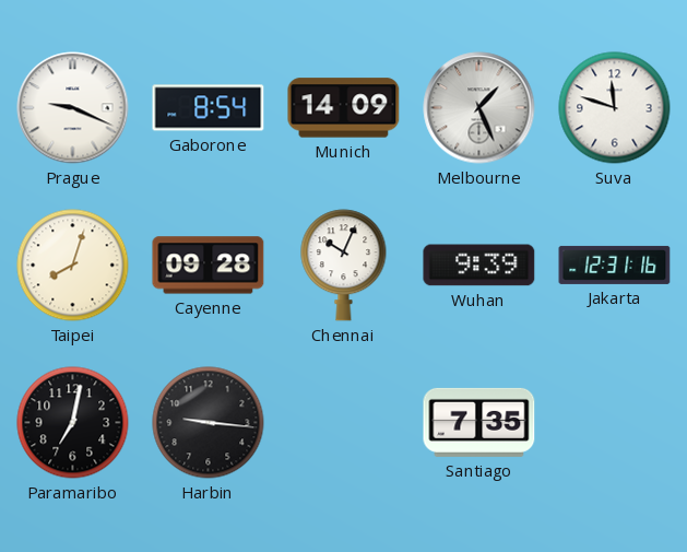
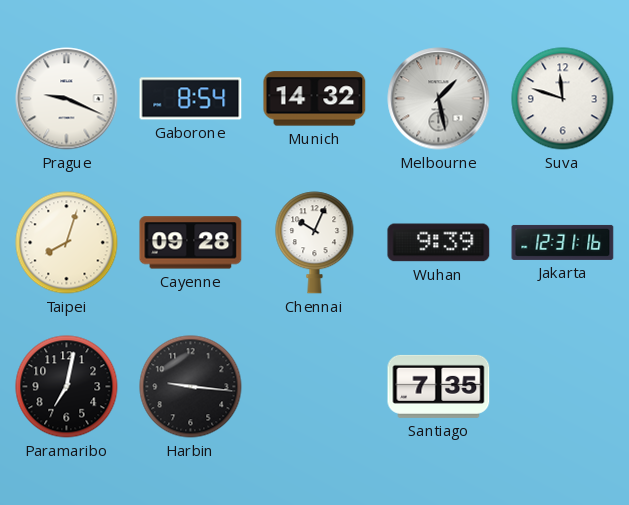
Munich: 14:09 -> 14:32
Melbourne: 1:26 -> 1:28
